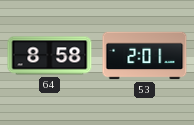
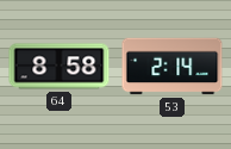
53: 2:01 -> 2:14
